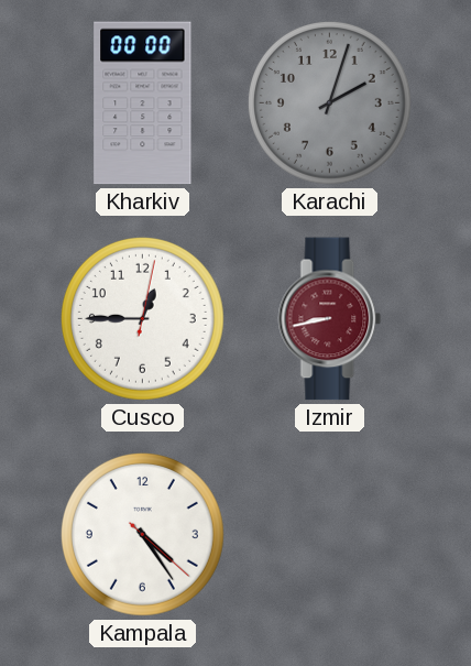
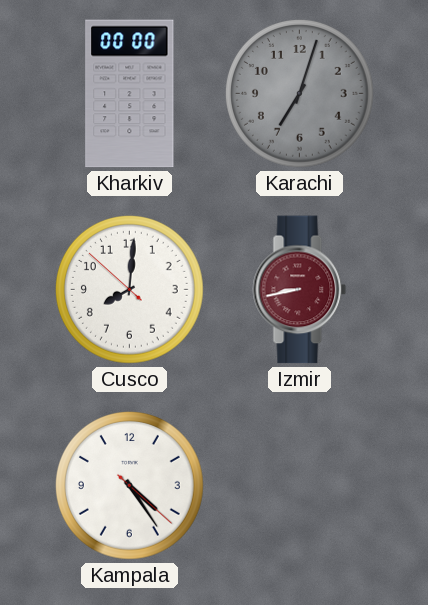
Karachi: 2:03 -> 7:03
Cusco: 12:45 -> 8:00
